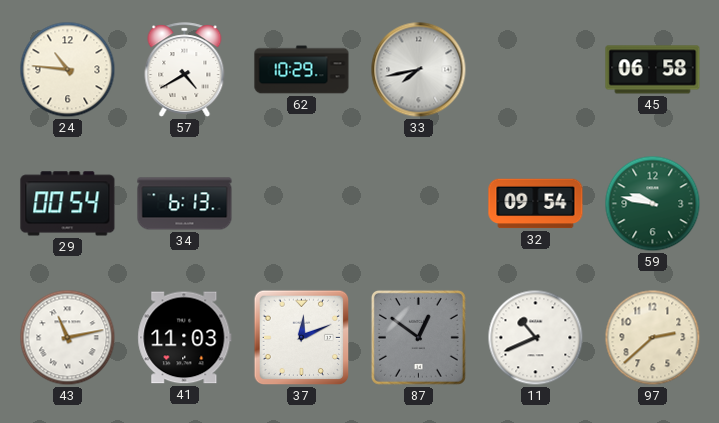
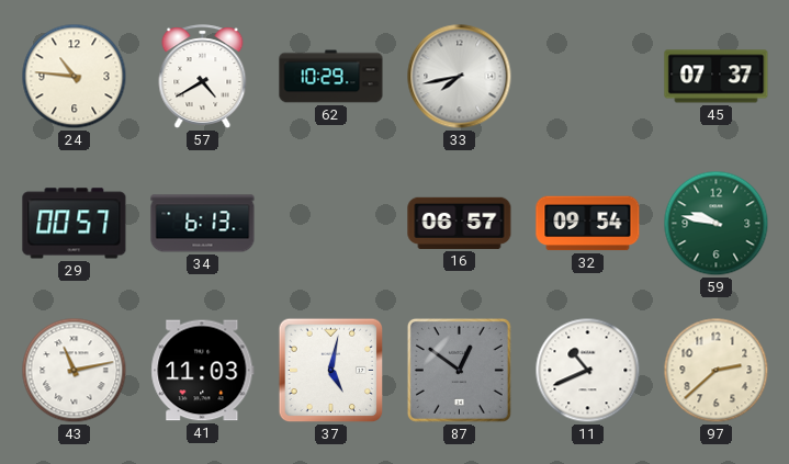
45: 06:58 -> 07:37
29: 00:54 -> 00:57
16: none -> 06:57
37: 12:11 -> 5:02
